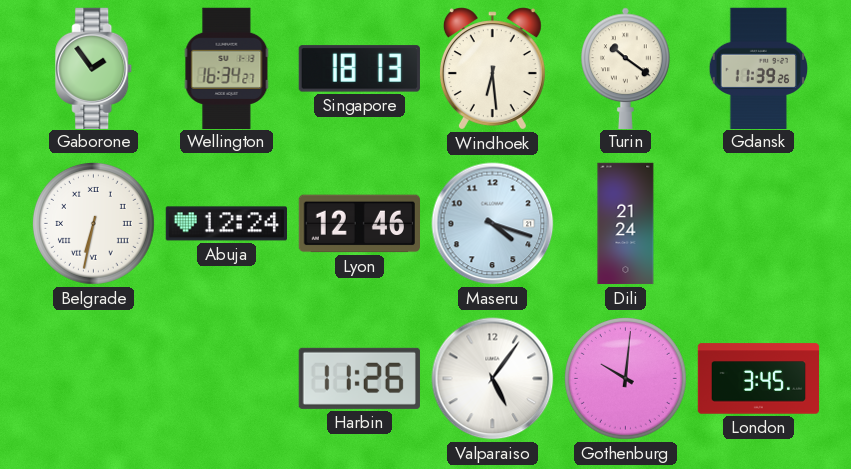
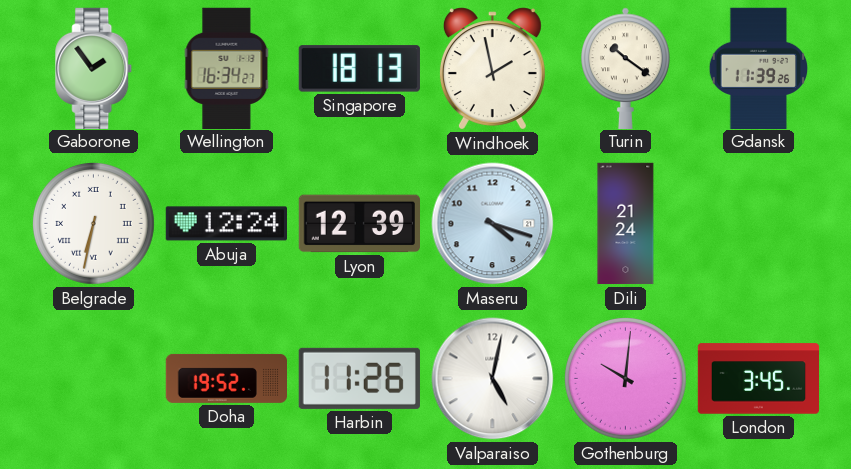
Windhoek: 6:29 -> 1:58
Lyon: 12:46 -> 12:39
Doha: none -> 19:52
Valparaiso: 5:06 -> 5:02
